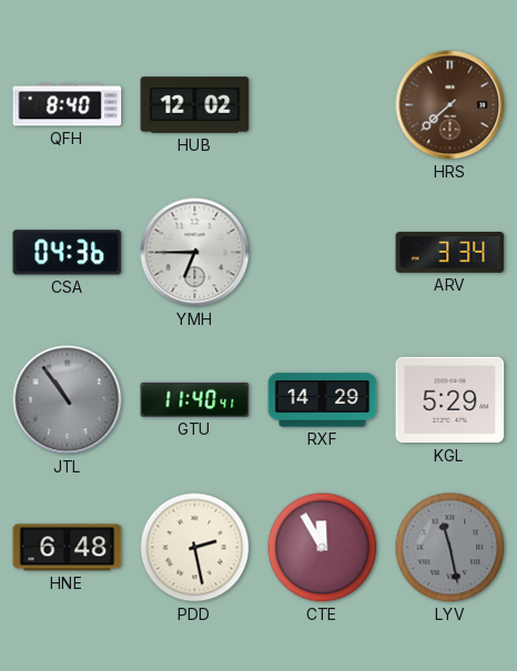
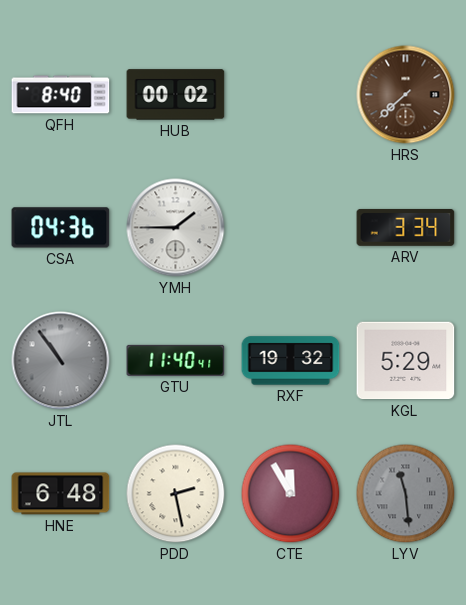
HUB: 12:02 -> 00:02
YMH: 6:45 -> 1:45
RXF: 14:29 -> 19:32
LYV: 11:28 -> 11:29
